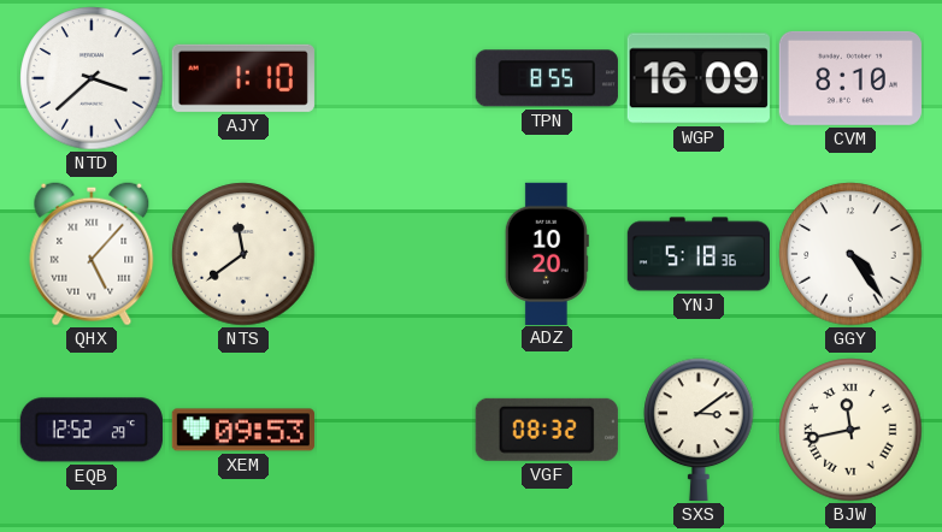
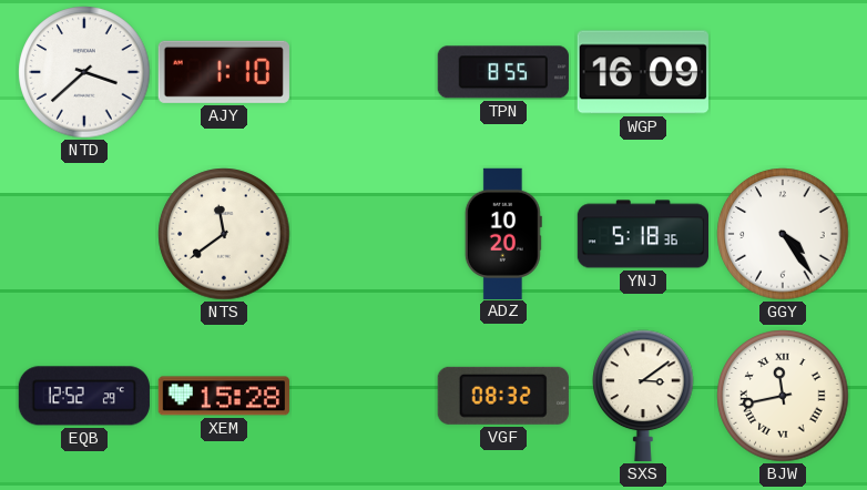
CVM: 8:10 -> none
QHX: 5:07 -> none
XEM: 09:53 -> 15:28
